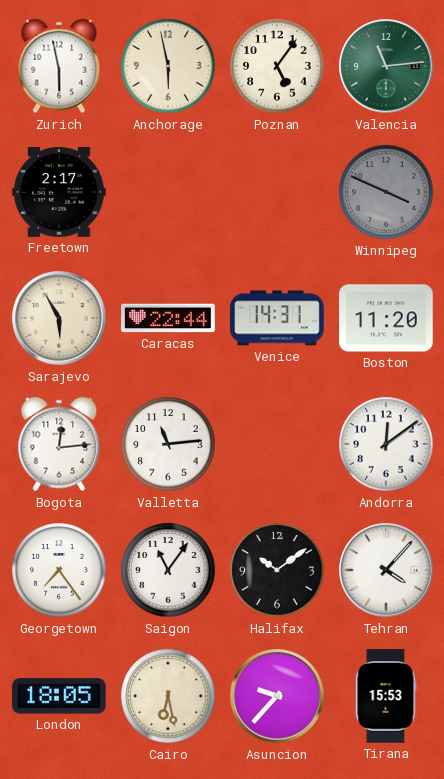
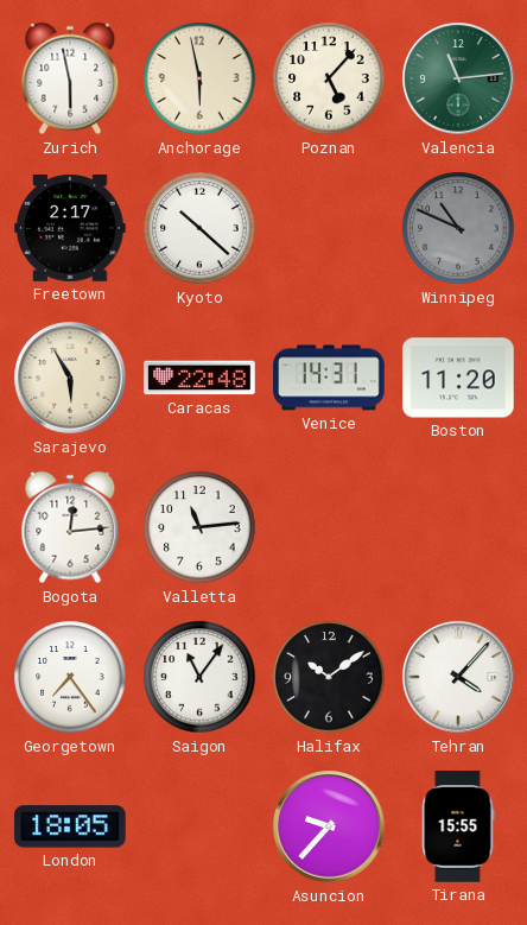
Poznan: 5:06 -> 5:07
Kyoto: none -> 10:22
Winnipeg: 3:49 -> 10:49
Caracas: 22:44 -> 22:48
Andorra: 12:09 -> none
Cairo: 6:28 -> none
Tirana: 15:53 -> 15:55
